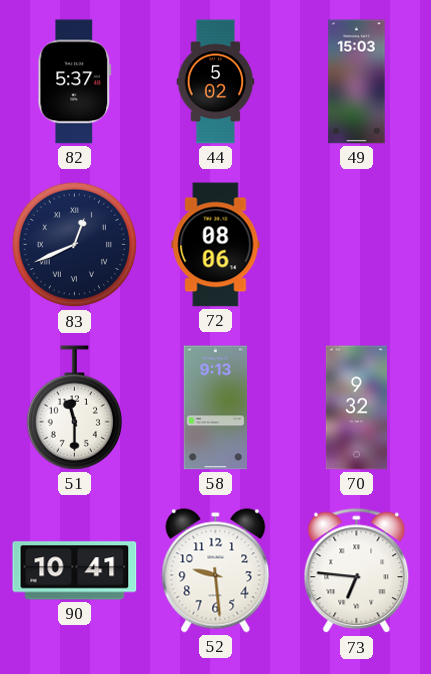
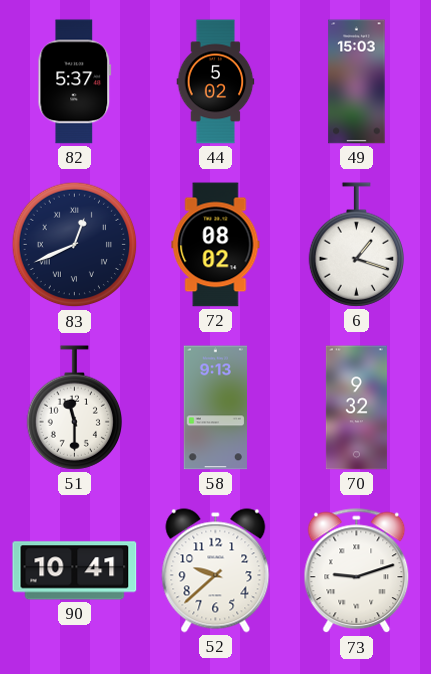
72: 08:06 -> 08:02
6: none -> 1:18
52: 9:29 -> 9:38
73: 6:46 -> 9:12
